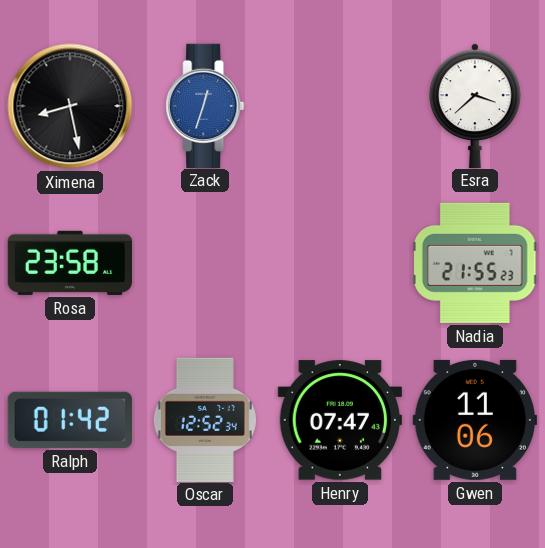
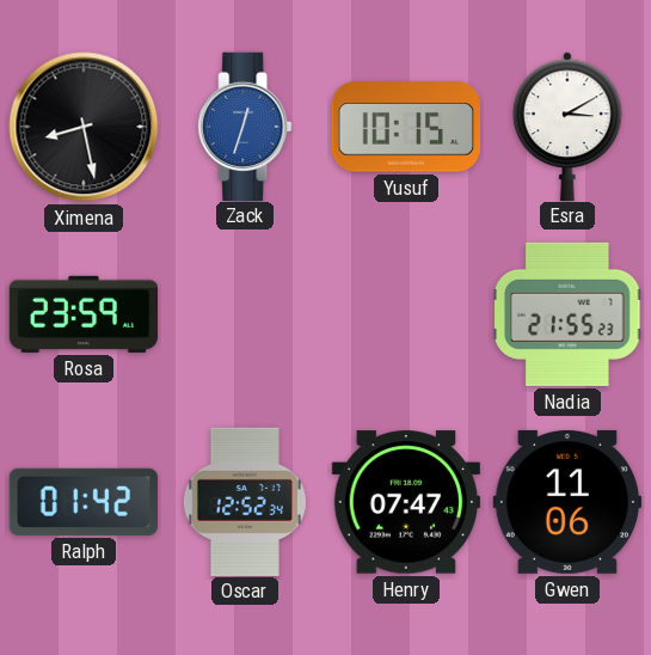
Yusuf: none -> 10:15
Esra: 3:38 -> 3:10
Rosa: 23:58 -> 23:59
